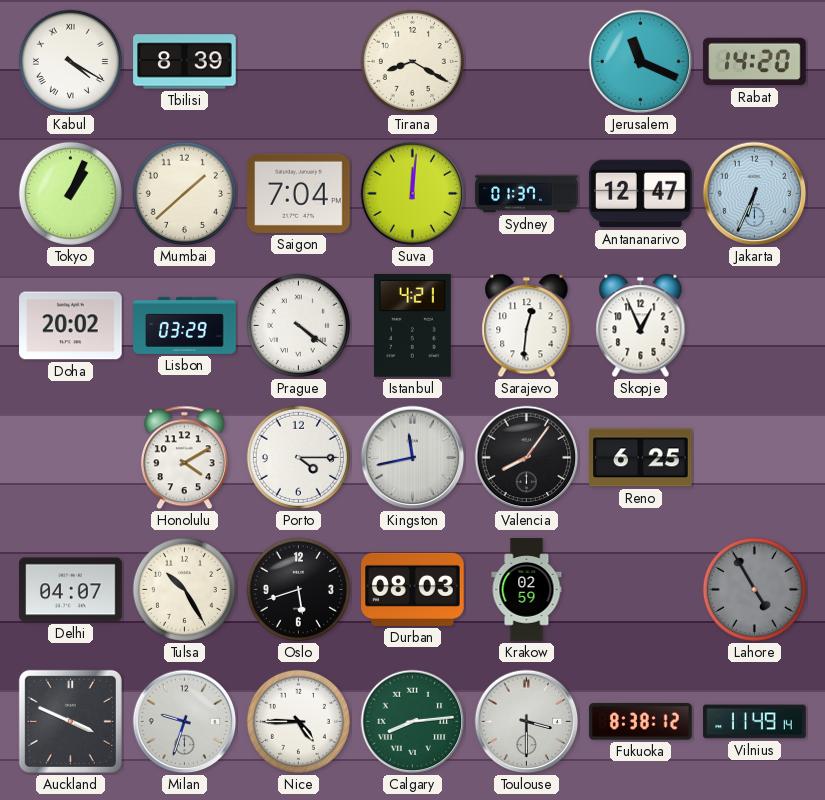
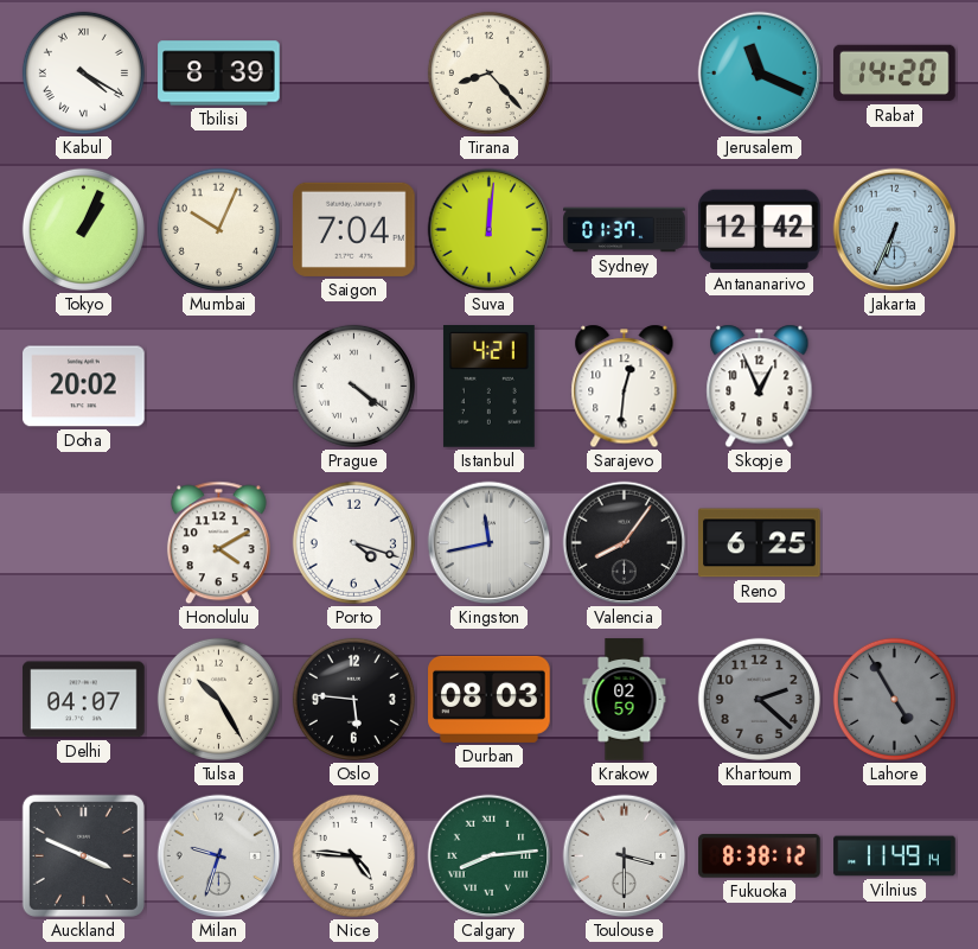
Tirana: 8:20 -> 8:23
Mumbai: 1:38 -> 10:04
Antananarivo: 12:47 -> 12:42
Lisbon: 03:29 -> none
Porto: 4:15 -> 4:18
Oslo: 5:42 -> 5:46
Khartoum: none -> 2:22
Nice: 4:45 -> 4:46
